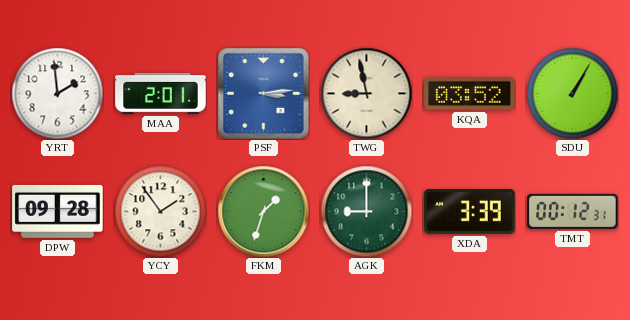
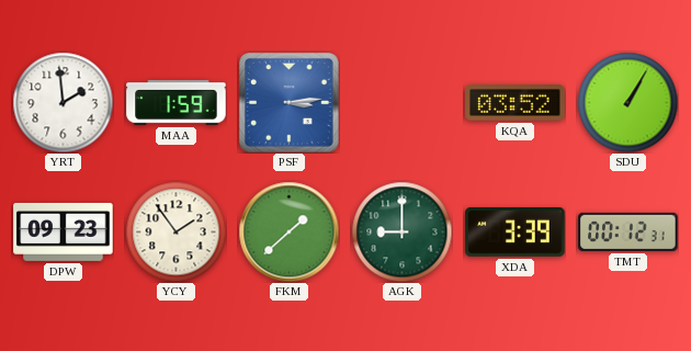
MAA: 2:01 -> 1:59
TWG: 8:58 -> none
DPW: 09:28 -> 09:23
FKM: 1:33 -> 1:38
